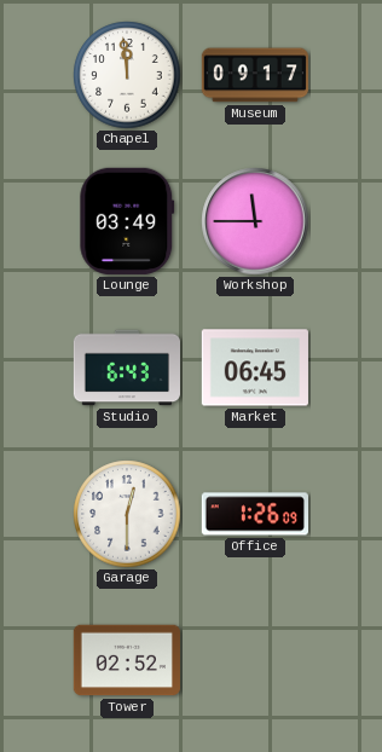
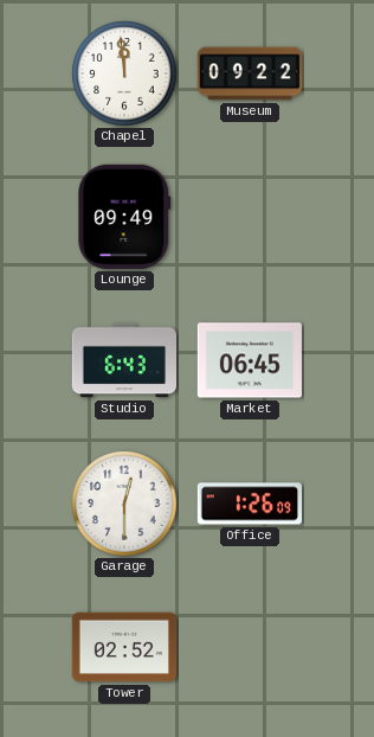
Museum: 09:17 -> 09:22
Lounge: 03:49 -> 09:49
Workshop: 11:45 -> none
